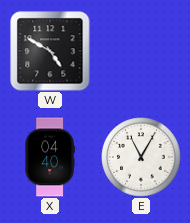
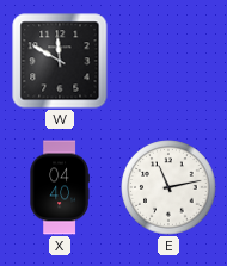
W: 4:50 -> 11:50
E: 11:05 -> 11:13
